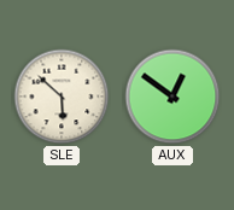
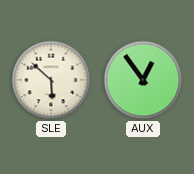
AUX: 12:51 -> 12:54
